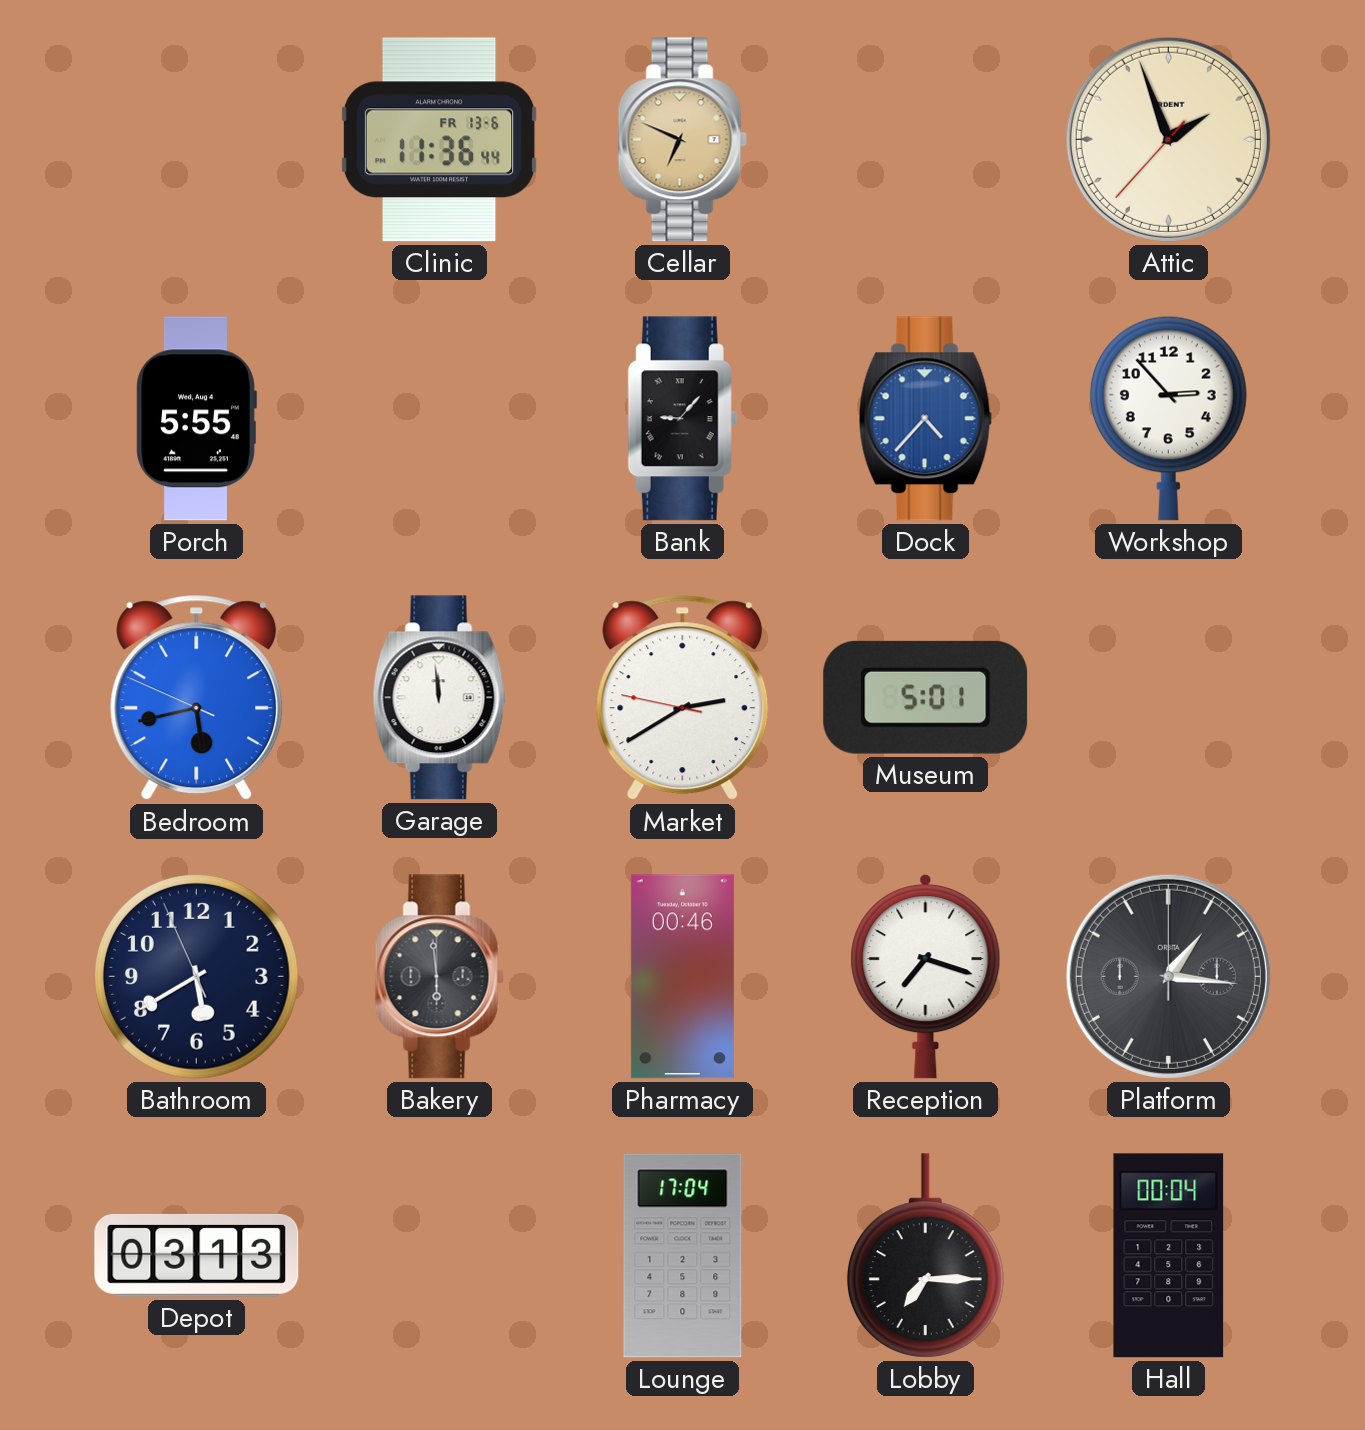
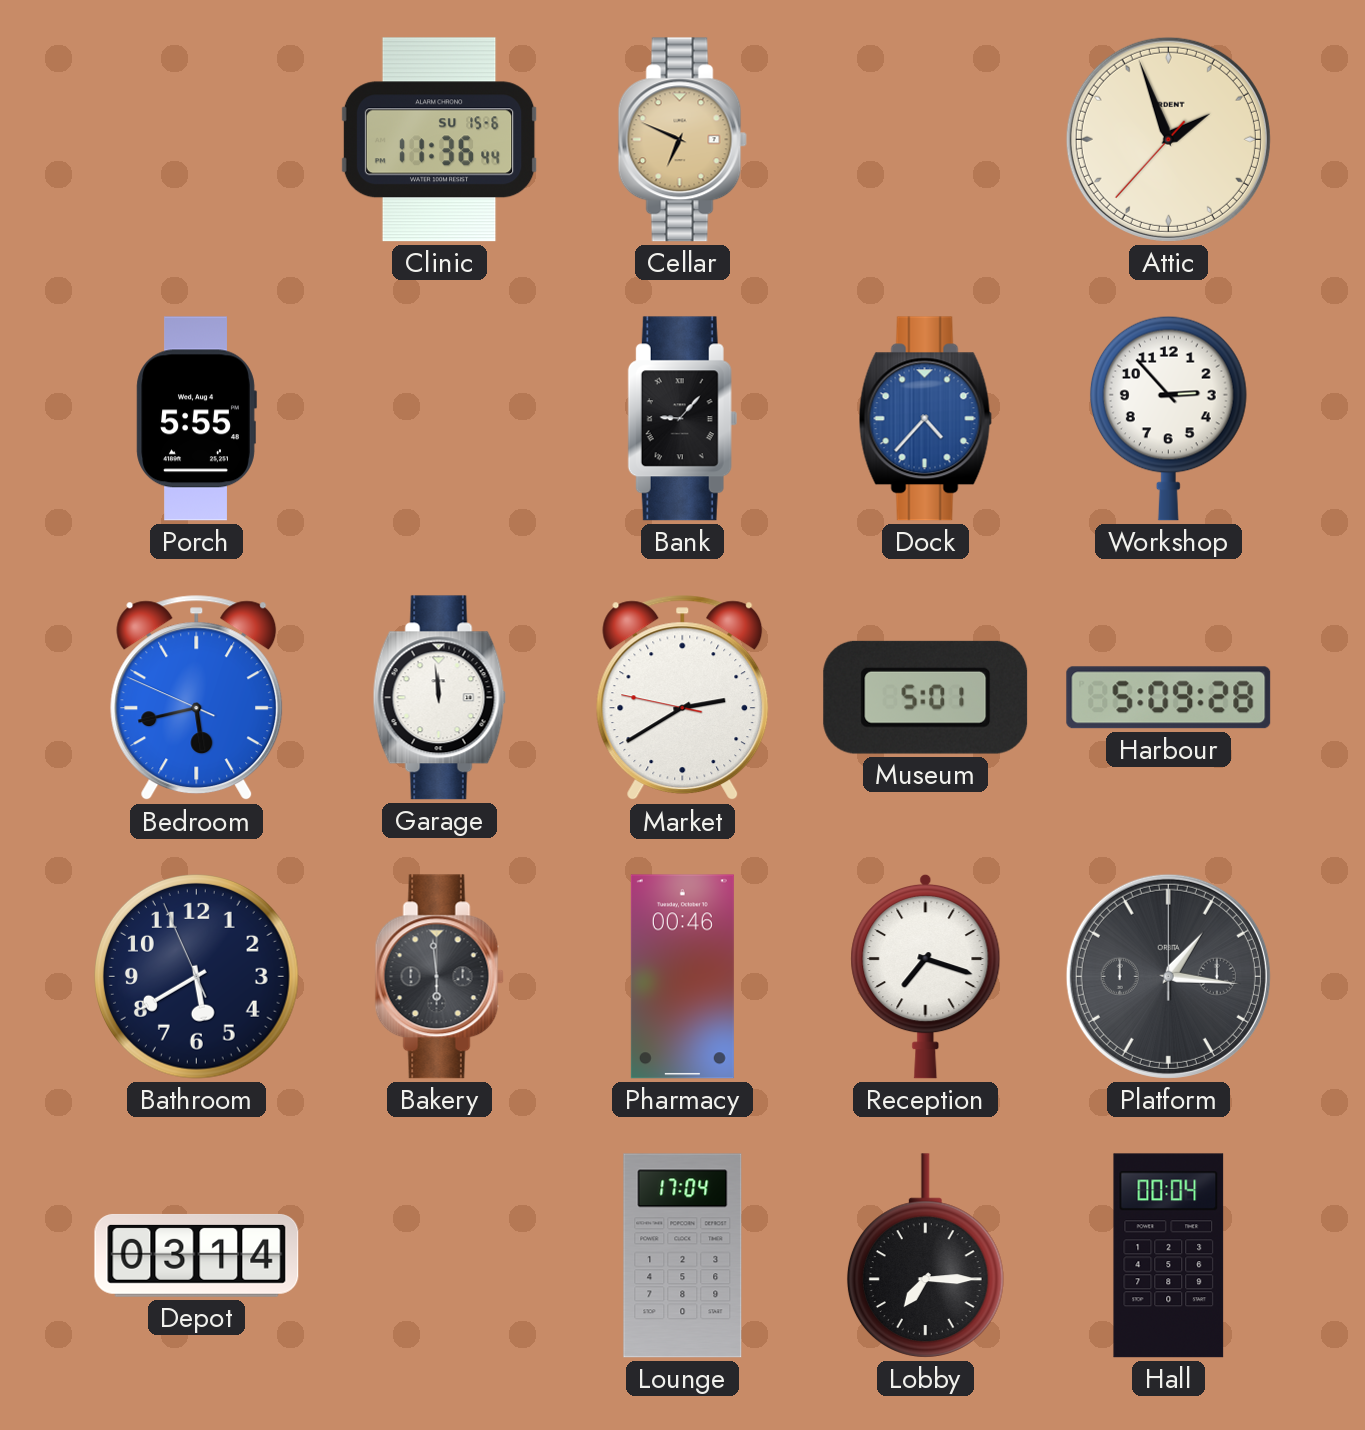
Clinic date: FR 13-6 -> SU 15-6
Harbour: none -> 5:09
Depot: 03:13 -> 03:14
